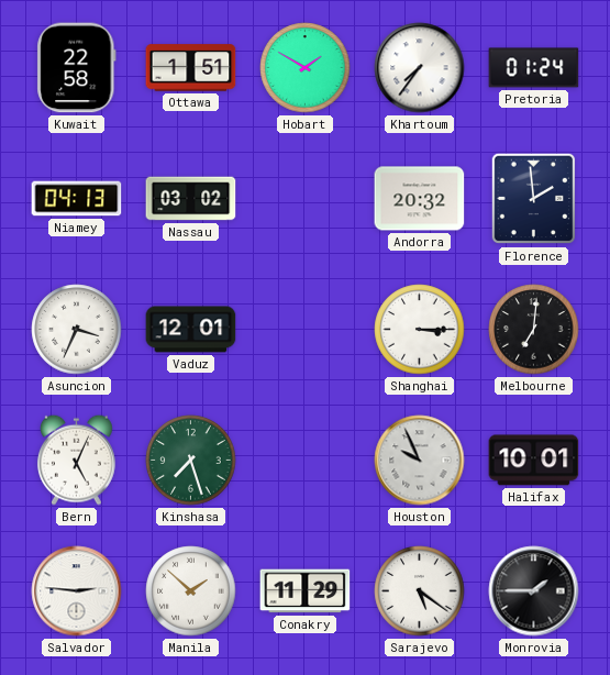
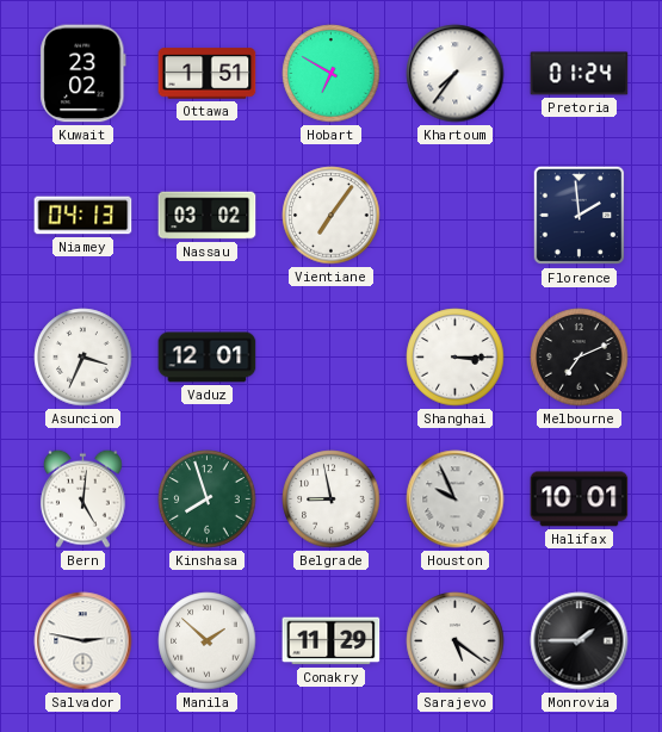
Kuwait: 22:58 -> 23:02
Hobart: 1:50 -> 6:50
Vientiane: none -> 7:06
Andorra: 20:32 -> none
Melbourne: 7:01 -> 7:11
Bern: 5:04 -> 5:01
Kinshasa: 7:27 -> 7:57
Belgrade: none -> 8:58
Salvador: 2:46 -> 2:47
